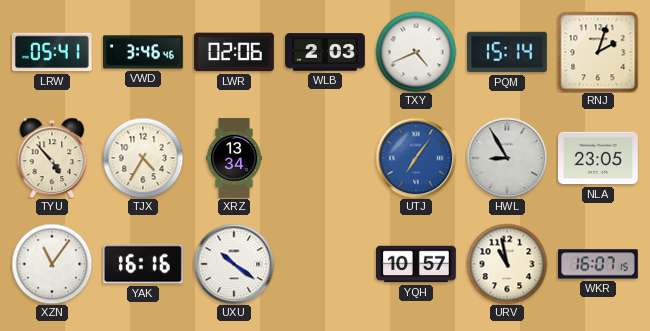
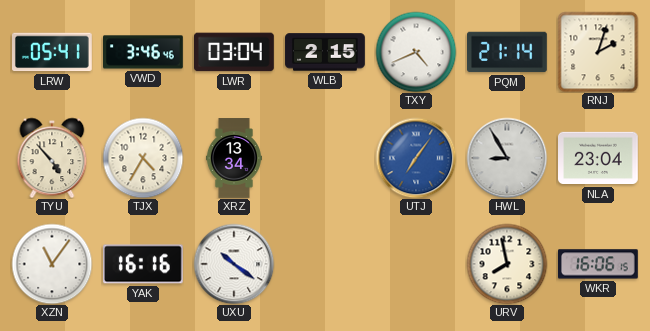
LWR: 02:06 -> 03:04
WLB: 2:03 -> 2:15
PQM: 15:14 -> 21:14
NLA: 23:05 -> 23:04
YQH: 10:57 -> none
URV: 10:58 -> 7:58
WKR: 16:07 -> 16:06
